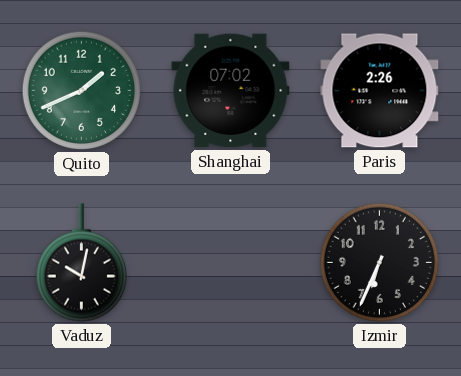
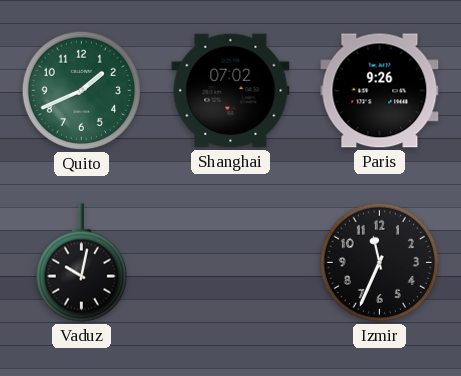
Paris: 2:26 -> 9:26
Izmir: 6:34 -> 11:34
